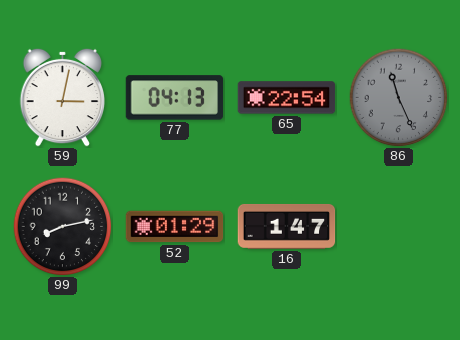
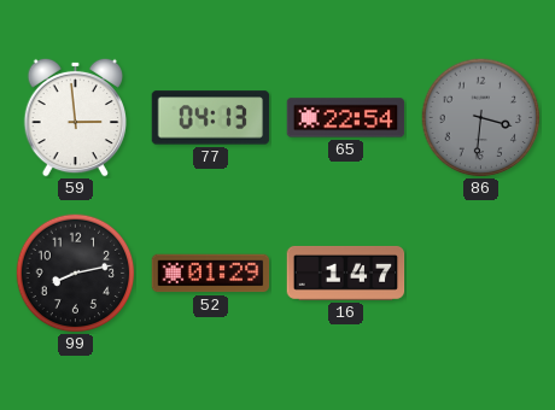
59: 3:02 -> 2:59
86: 11:26 -> 3:31
